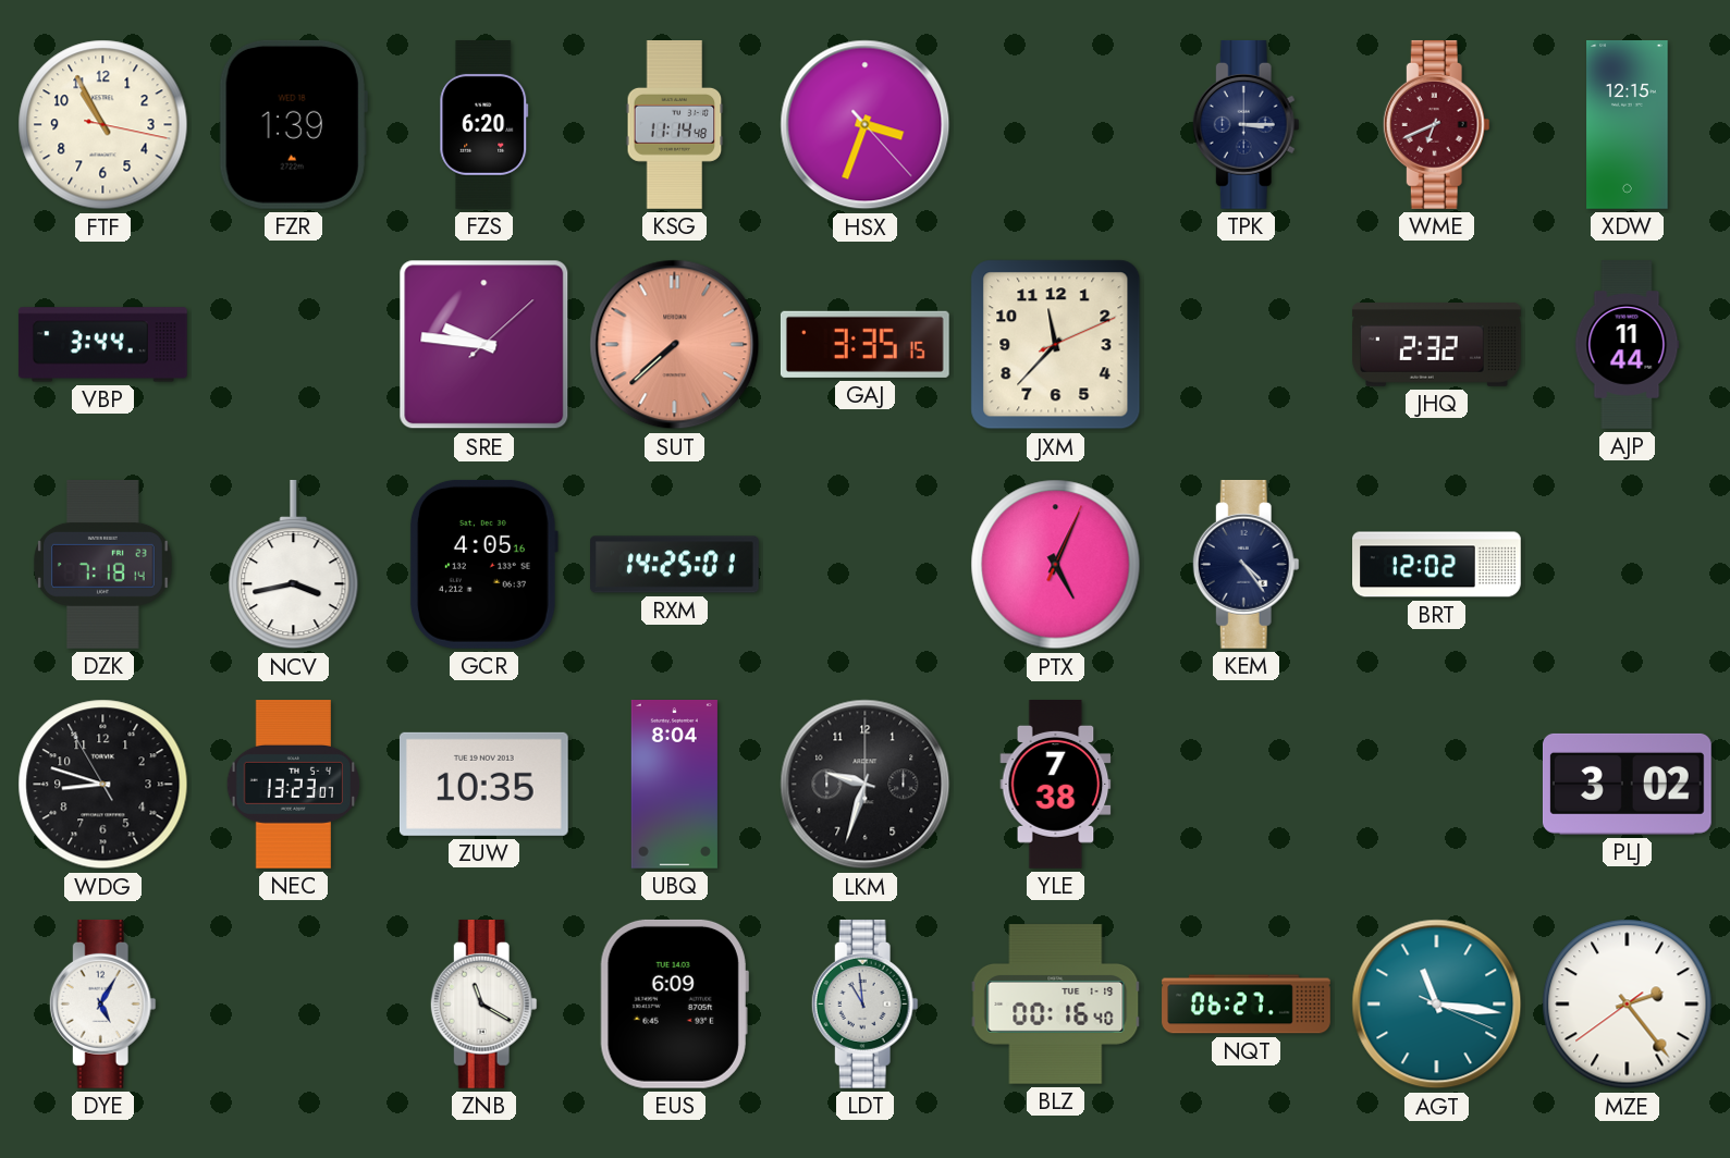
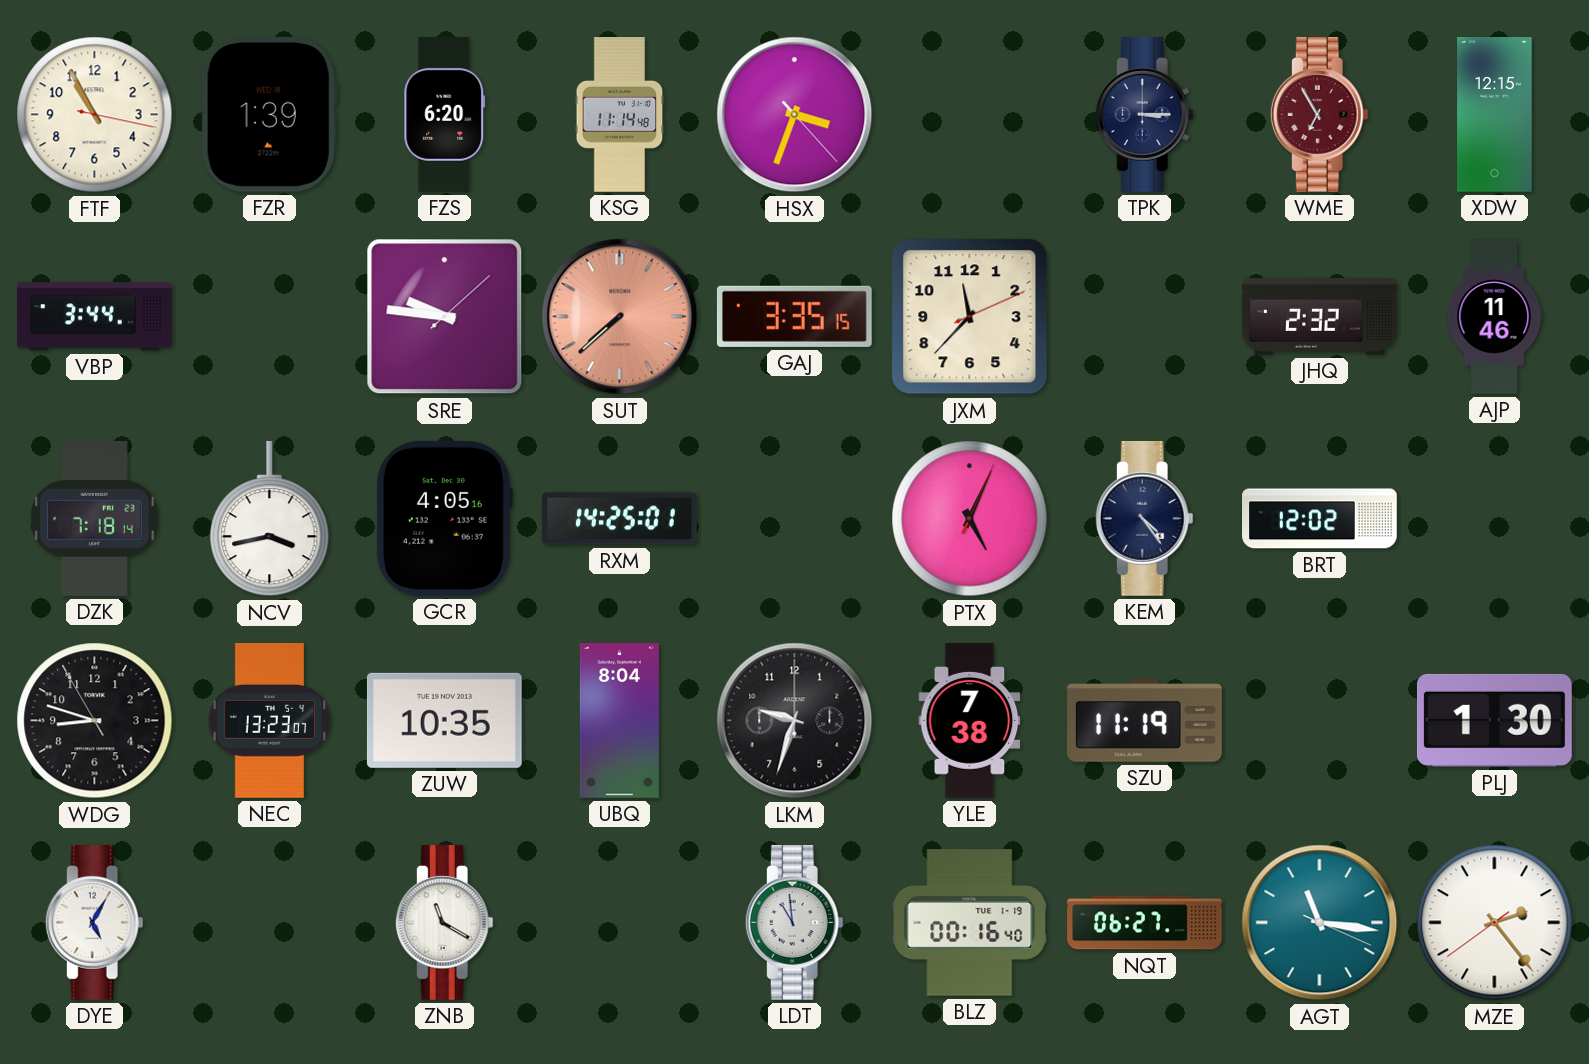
WME: 6:41 -> 6:55
AJP: 11:44 -> 11:46
SZU: none -> 11:19
PLJ: 3:02 -> 1:30
EUS: 6:09 -> none
